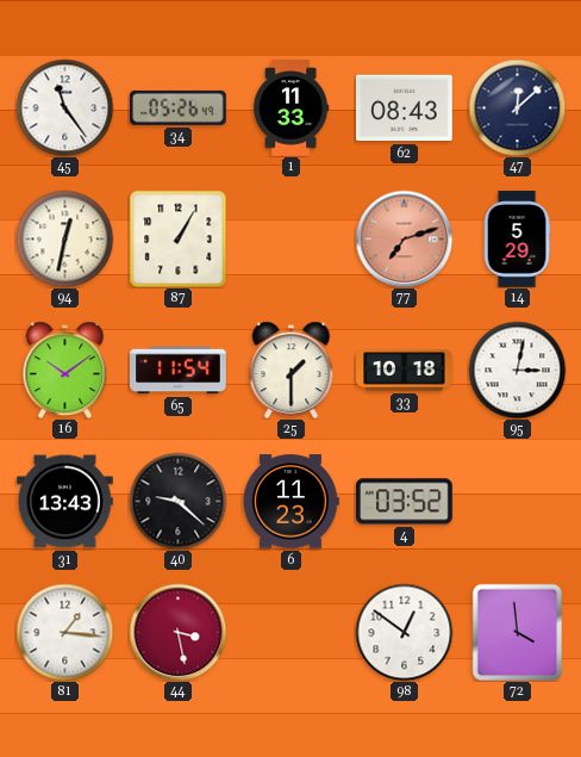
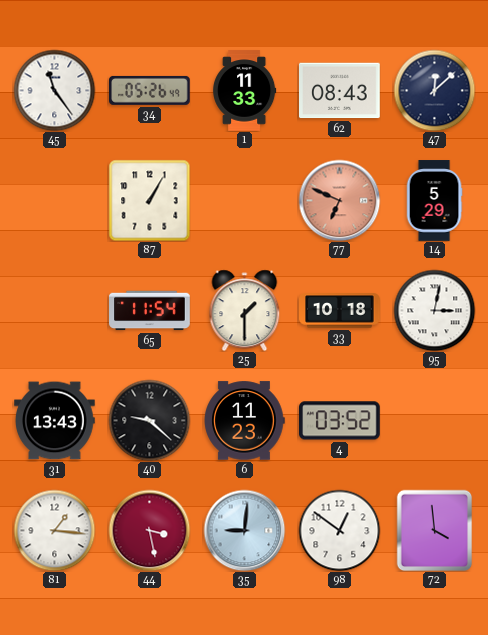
94: 12:32 -> none
77: 7:12 -> 6:49
16: 10:09 -> none
35: none -> 9:01
